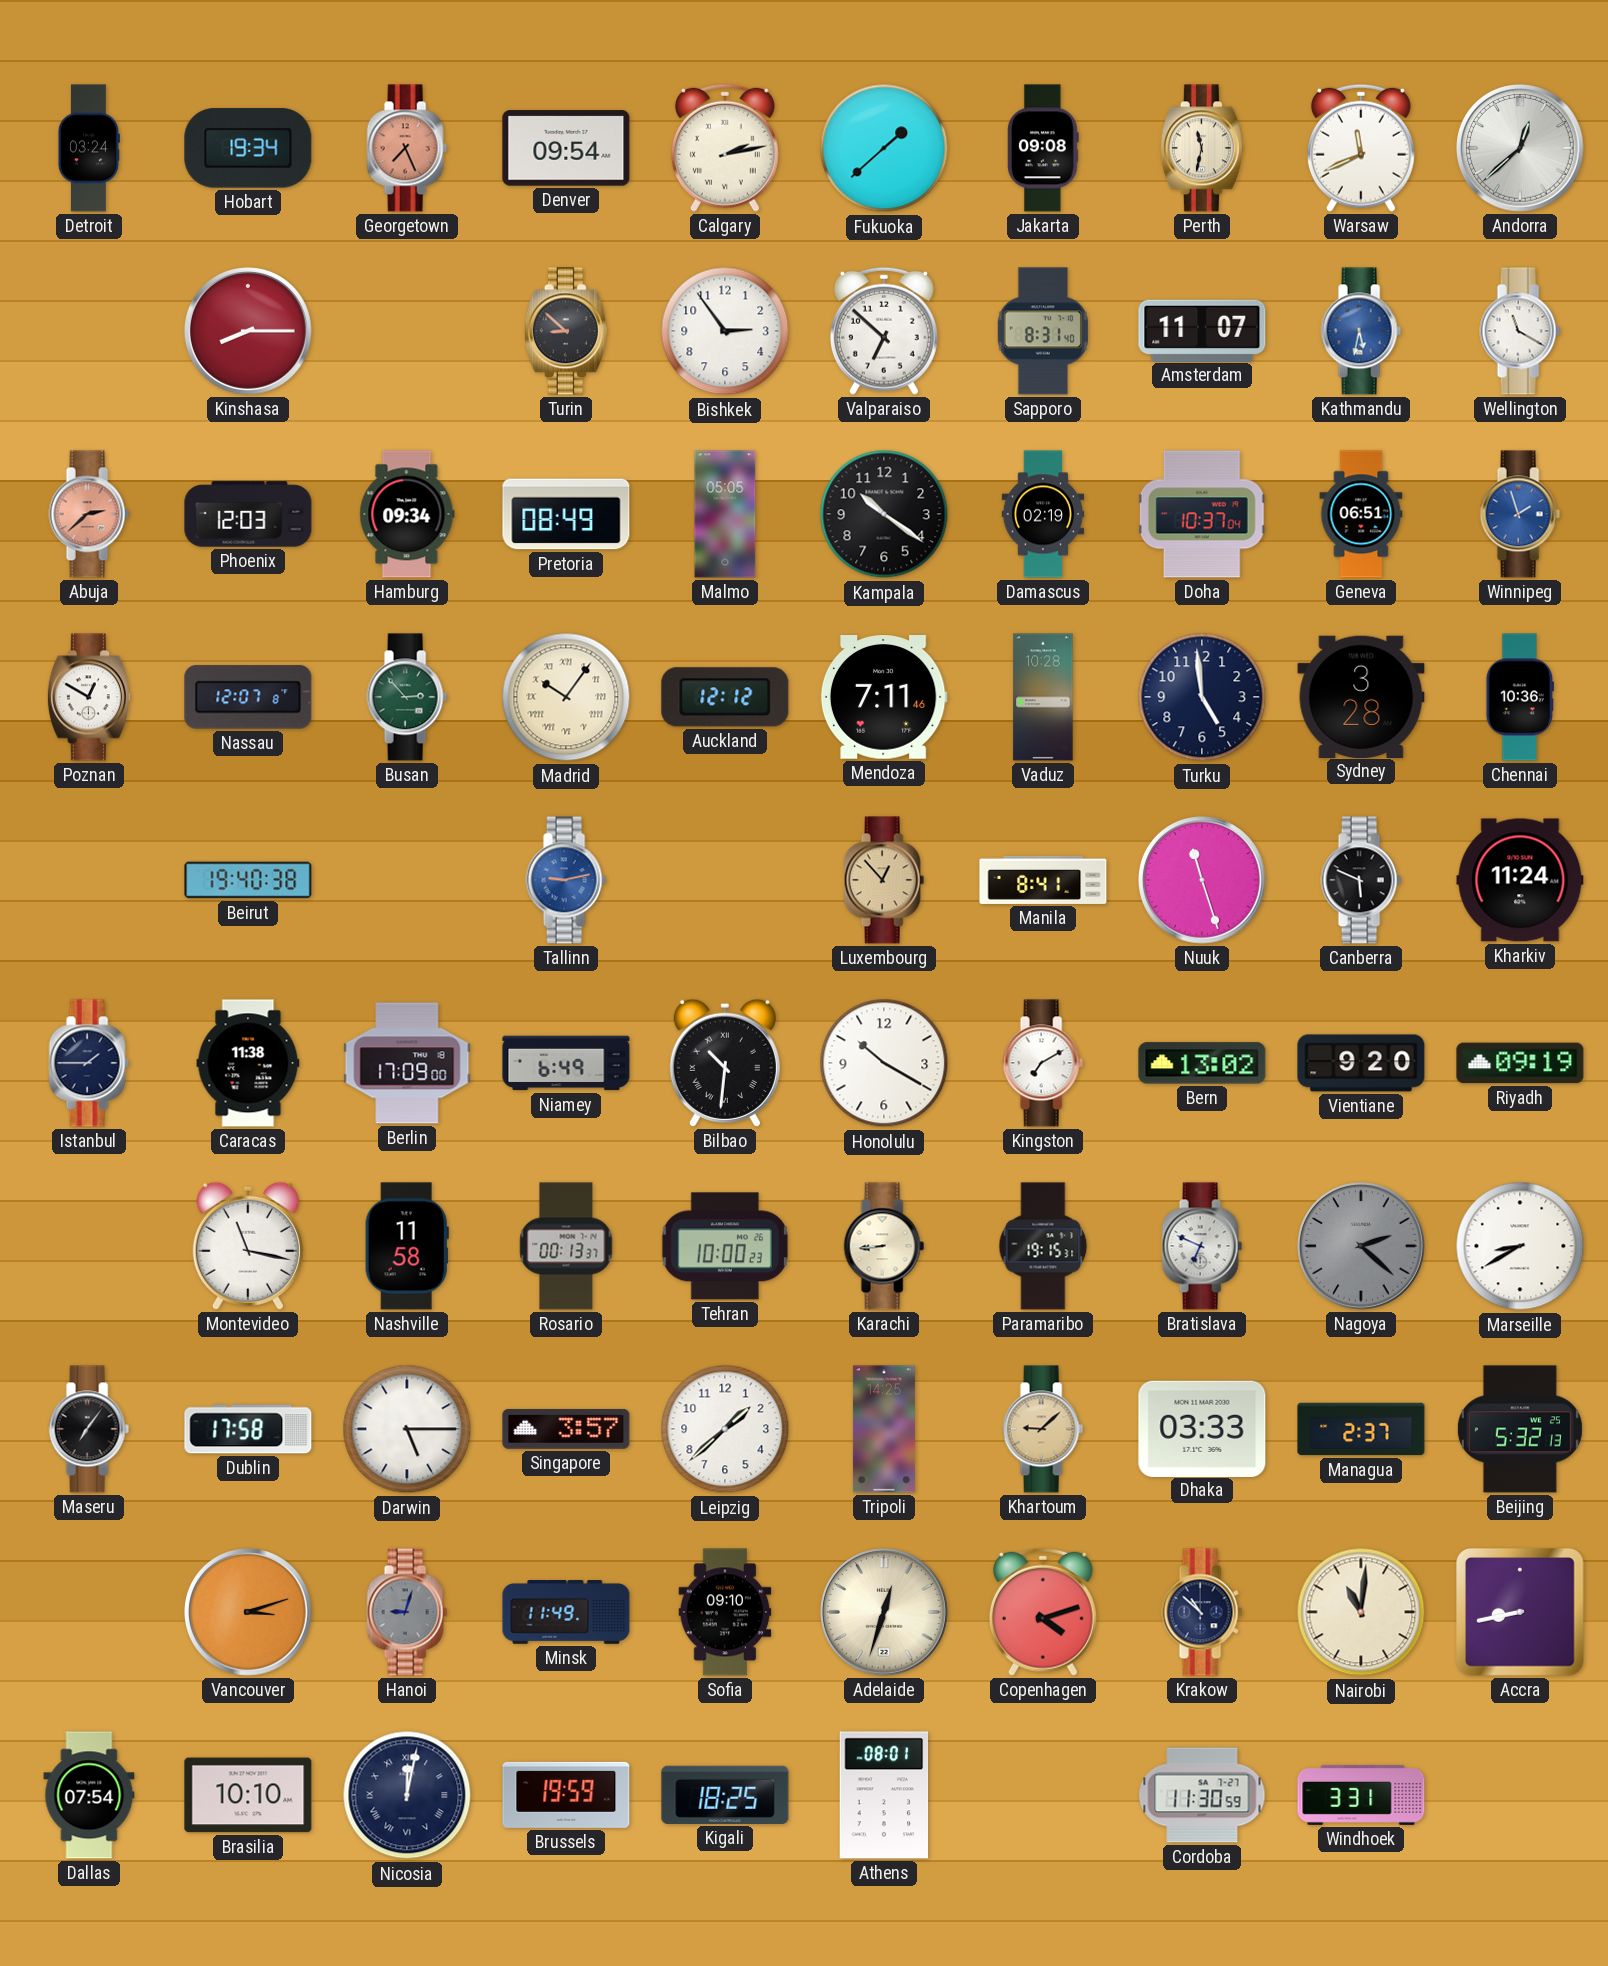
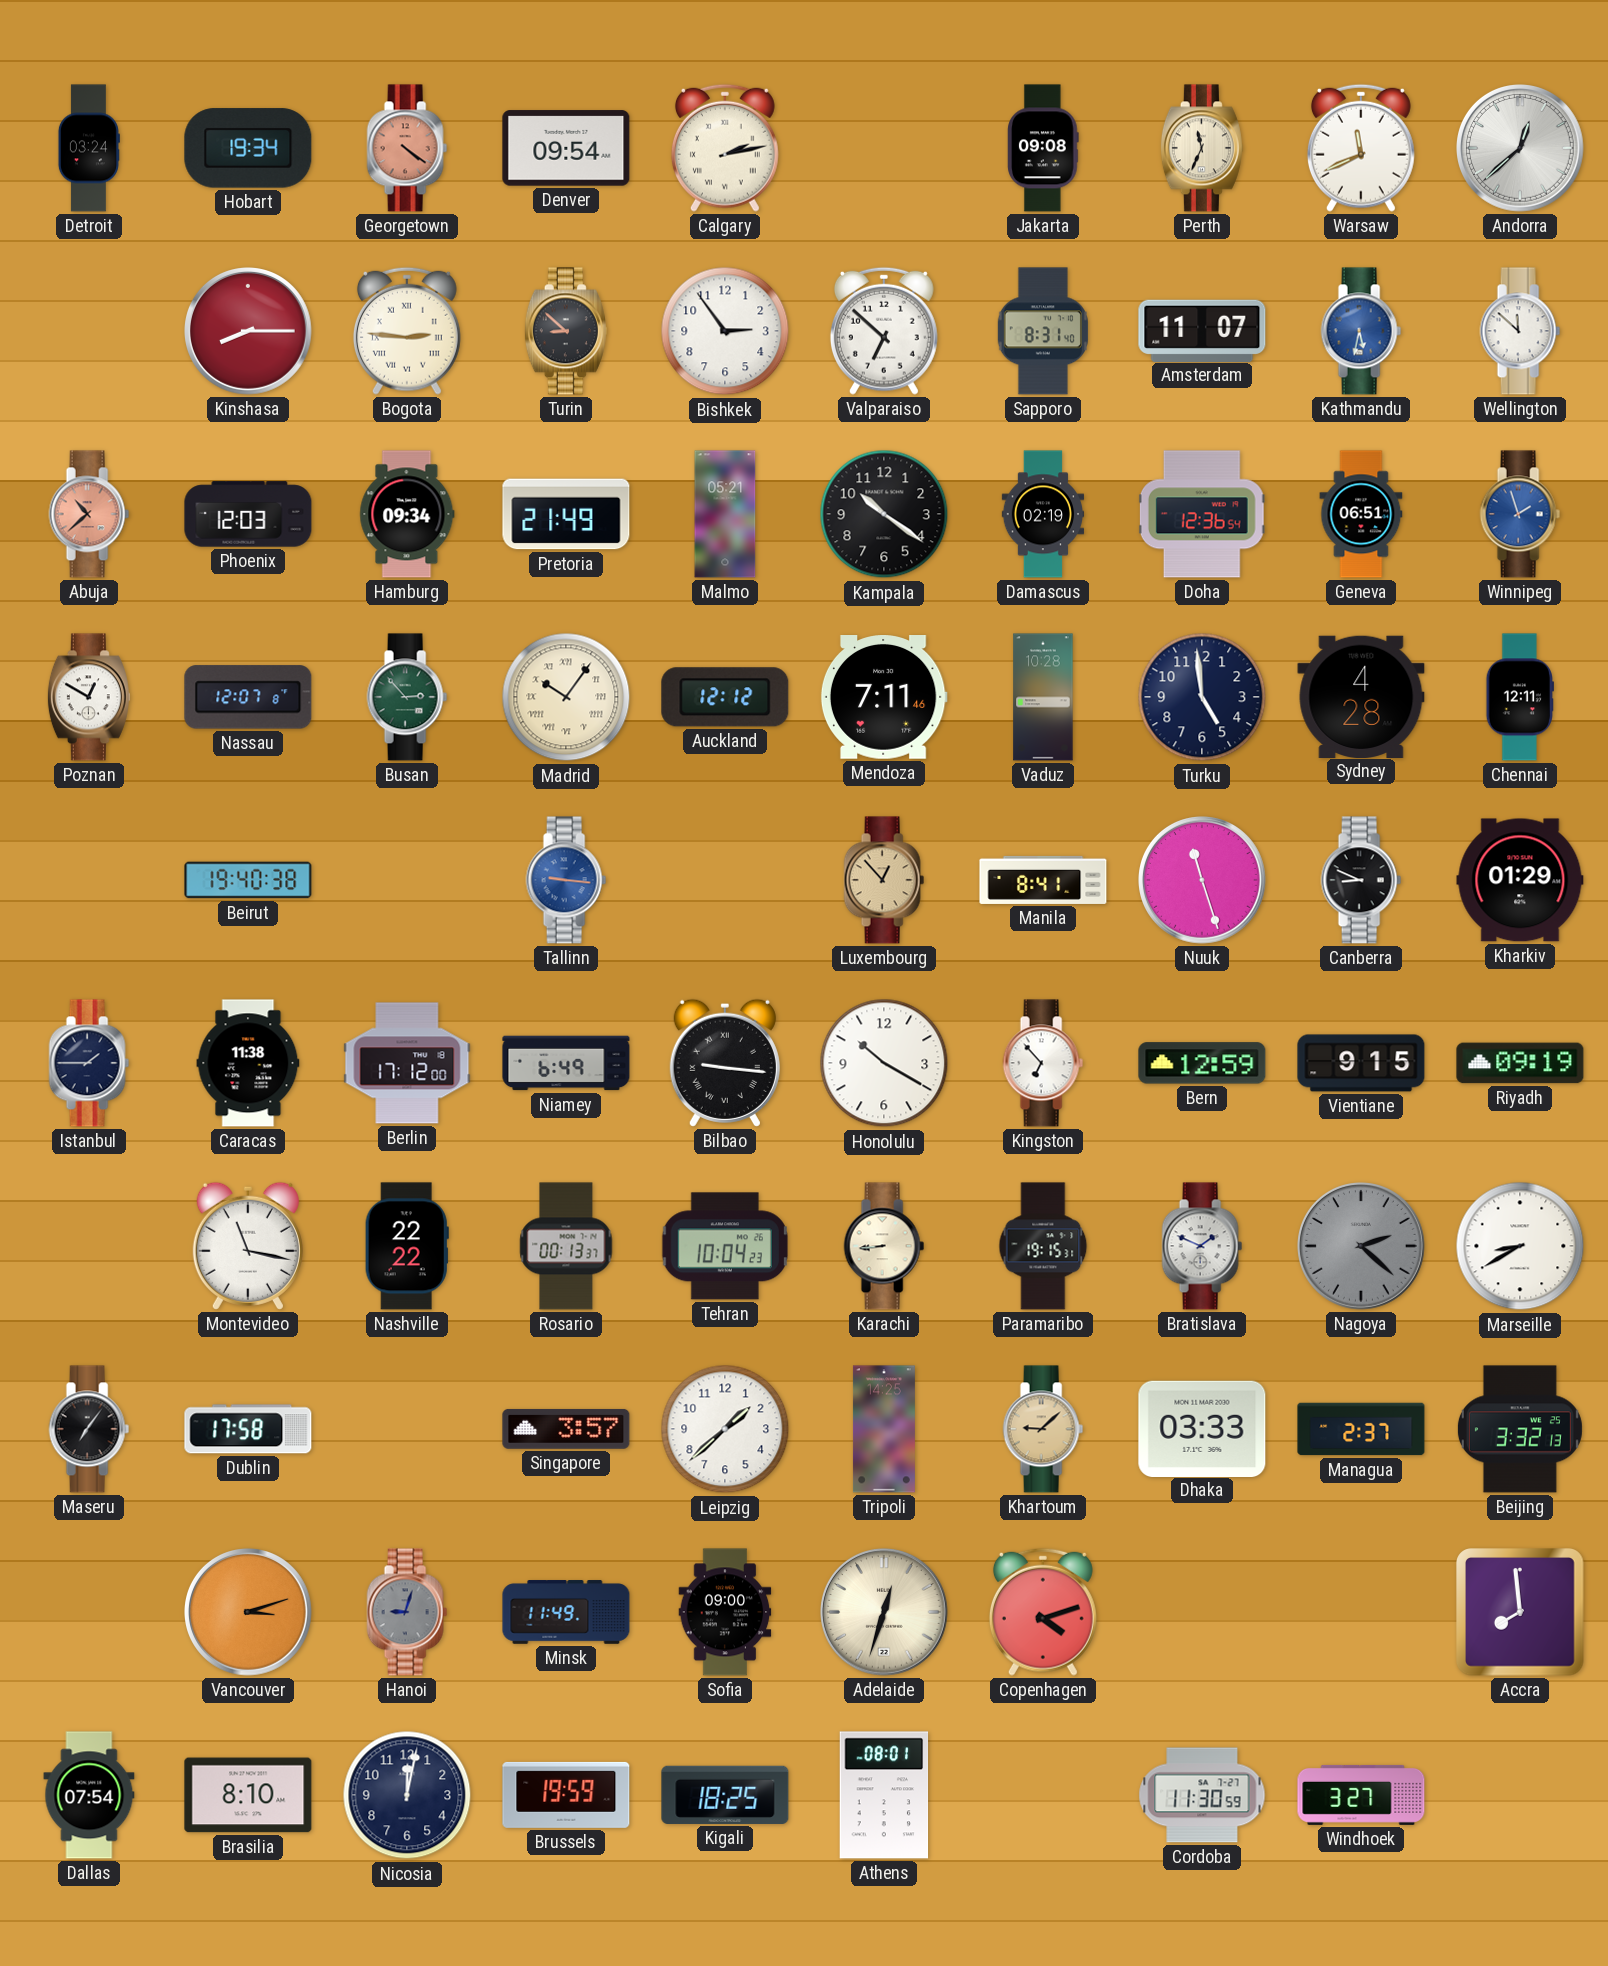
Georgetown: 7:26 -> 4:21
Fukuoka: 1:38 -> none
Perth: 11:32 -> 11:34
Bogota: none -> 2:46
Wellington: 11:20 -> 11:52
Abuja: 2:38 -> 10:38
Pretoria: 08:49 -> 21:49
Malmo: 05:05 -> 05:21
Doha: 10:37 -> 12:36
Sydney: 3:28 -> 4:28
Chennai: 10:36 -> 12:11
Tallinn: 9:13 -> 9:16
Canberra: 5:49 -> 8:49
Kharkiv: 11:24 -> 01:29
Berlin: 17:09 -> 17:12
Bilbao: 10:31 -> 9:16
Kingston: 7:10 -> 6:53
Bern: 13:02 -> 12:59
Vientiane: 9:20 -> 9:15
Nashville: 11:58 -> 22:22
Tehran: 10:00 -> 10:04
Bratislava: 6:49 -> 1:49
Darwin: 5:15 -> none
Beijing: 5:32 -> 3:32
Sofia: 09:10 -> 09:00
Krakow: 10:52 -> none
Nairobi: 11:01 -> none
Accra: 8:43 -> 7:59
Brasilia: 10:10 -> 8:10
Nicosia numerals: Roman -> Arabic
Windhoek: 3:31 -> 3:27
